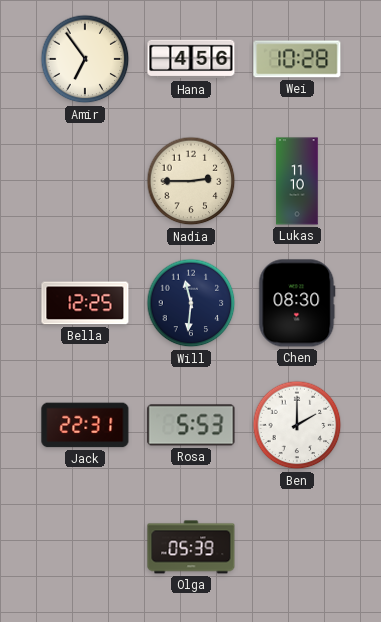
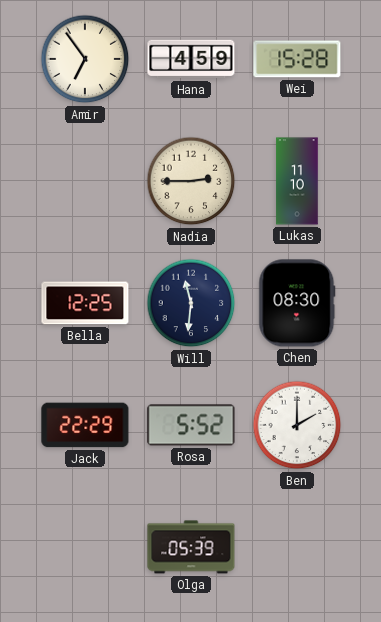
Hana: 4:56 -> 4:59
Wei: 10:28 -> 15:28
Jack: 22:31 -> 22:29
Rosa: 5:53 -> 5:52
